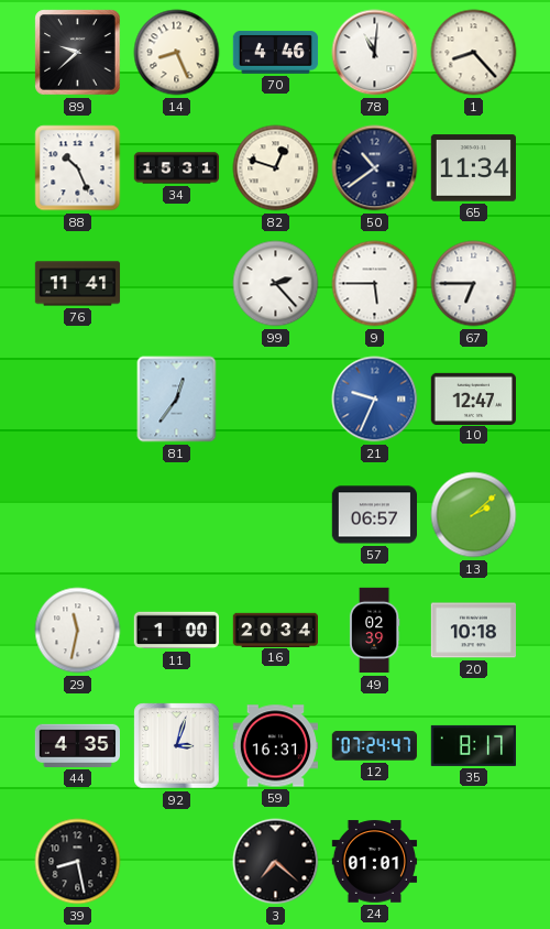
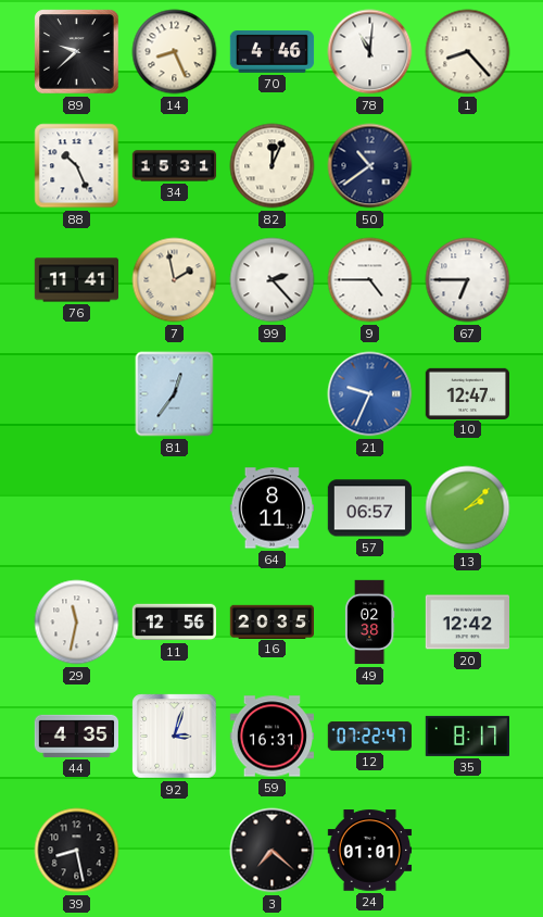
82: 12:48 -> 12:04
65: 11:34 -> none
7: none -> 1:58
9: 5:45 -> 4:45
64: none -> 8:11
11: 1:00 -> 12:56
16: 20:34 -> 20:35
49: 02:39 -> 02:38
20: 10:18 -> 12:42
12: 07:24 -> 07:22
